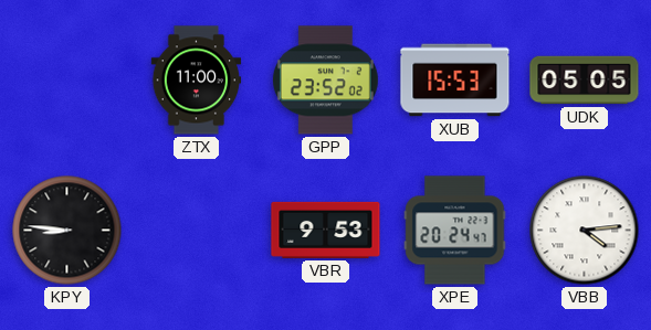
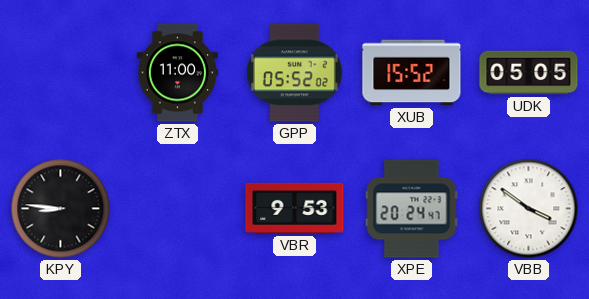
GPP: 23:52 -> 05:52
XUB: 15:53 -> 15:52
VBB: 4:14 -> 3:51
